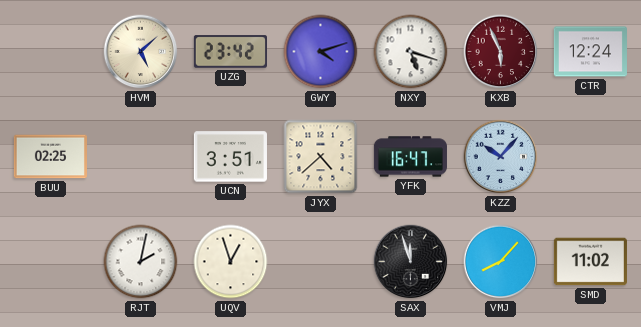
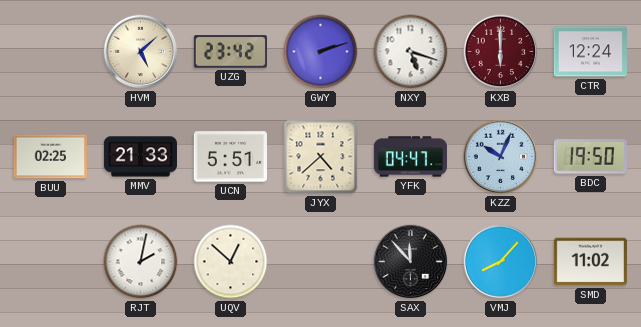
GWY: 4:12 -> 2:12
KXB: 5:56 -> 6:00
MMV: none -> 21:33
UCN: 3:51 -> 5:51
YFK: 16:47 -> 04:47
KZZ: 10:07 -> 10:04
BDC: none -> 19:50
UQV: 12:57 -> 12:52
SAX: 11:57 -> 11:53
